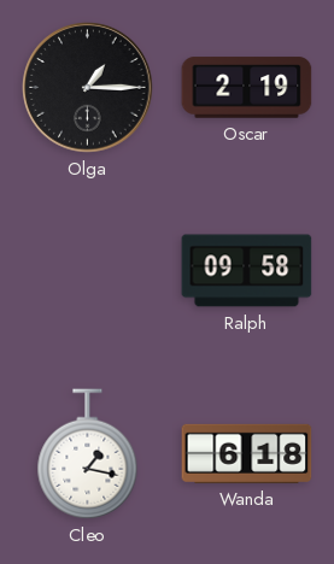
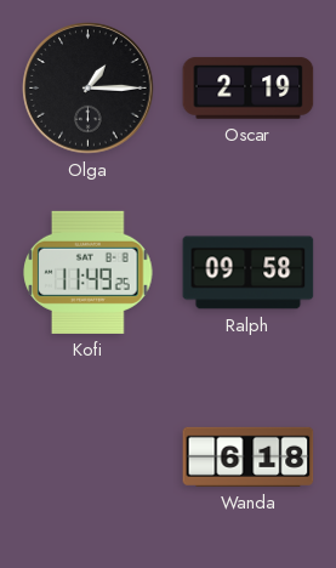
Kofi: none -> 11:49
Cleo: 1:17 -> none
